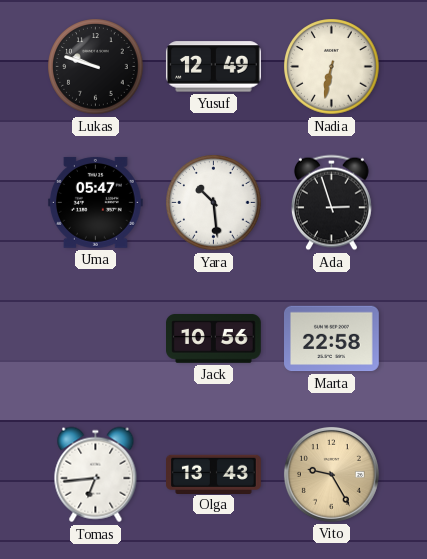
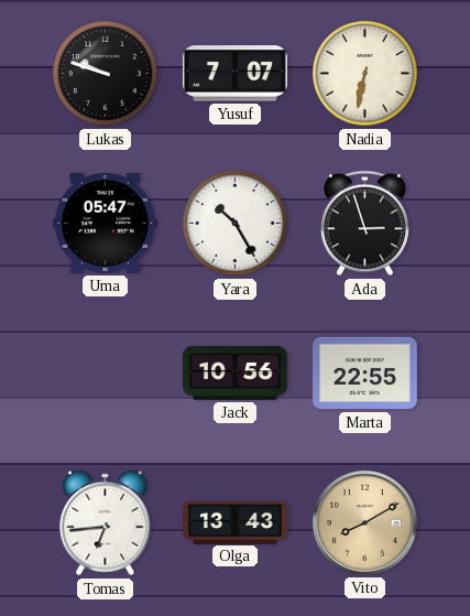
Yusuf: 12:49 -> 7:07
Yara: 10:29 -> 10:25
Marta: 22:58 -> 22:55
Vito: 9:25 -> 8:10
